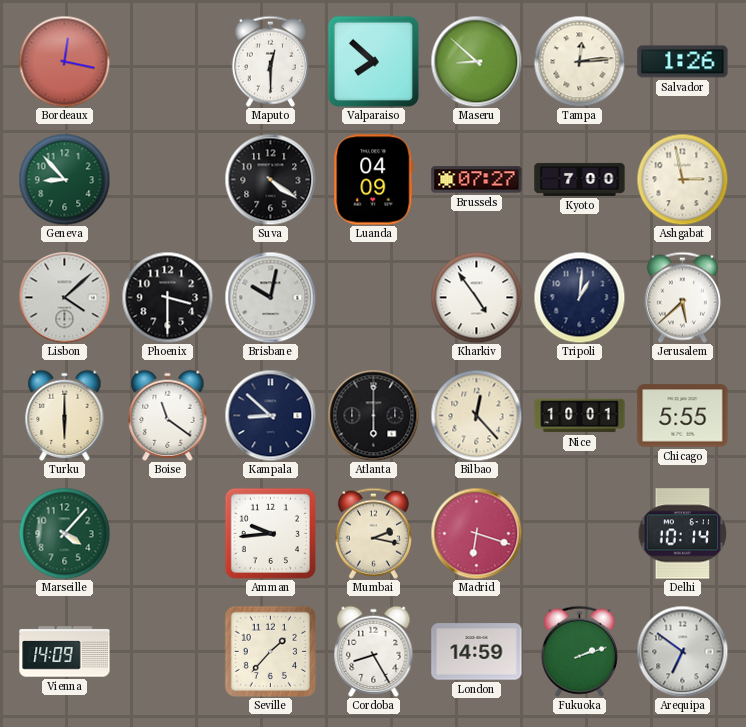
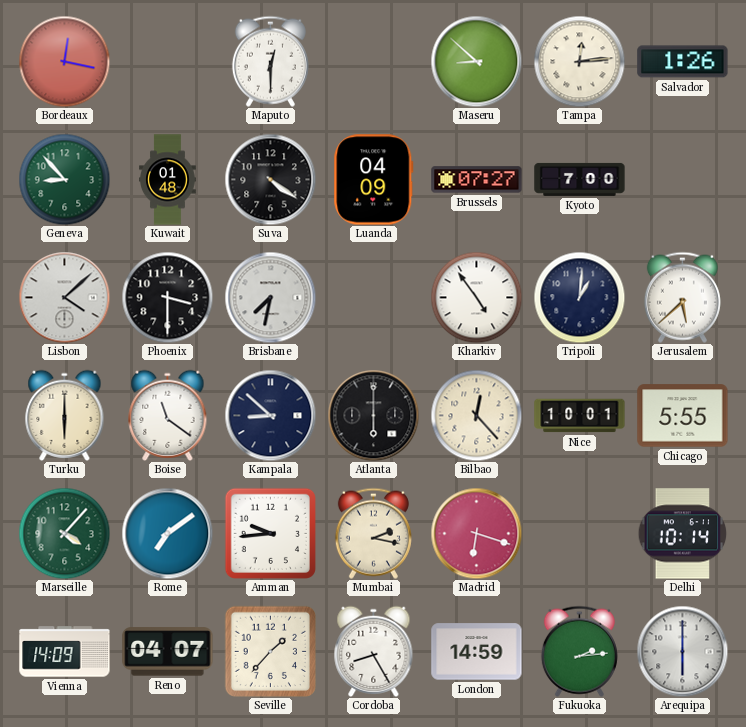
Valparaiso: 7:52 -> none
Kuwait: none -> 01:48
Ashgabat: 2:58 -> none
Brisbane: 10:02 -> 7:32
Rome: none -> 7:09
Reno: none -> 04:07
Fukuoka: 2:12 -> 2:14
Arequipa: 6:51 -> 6:00
